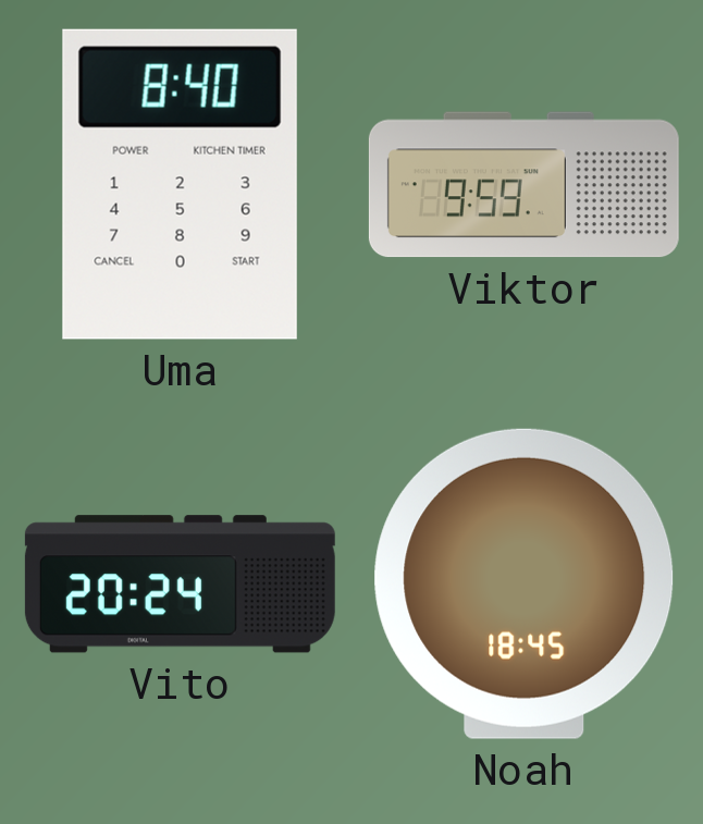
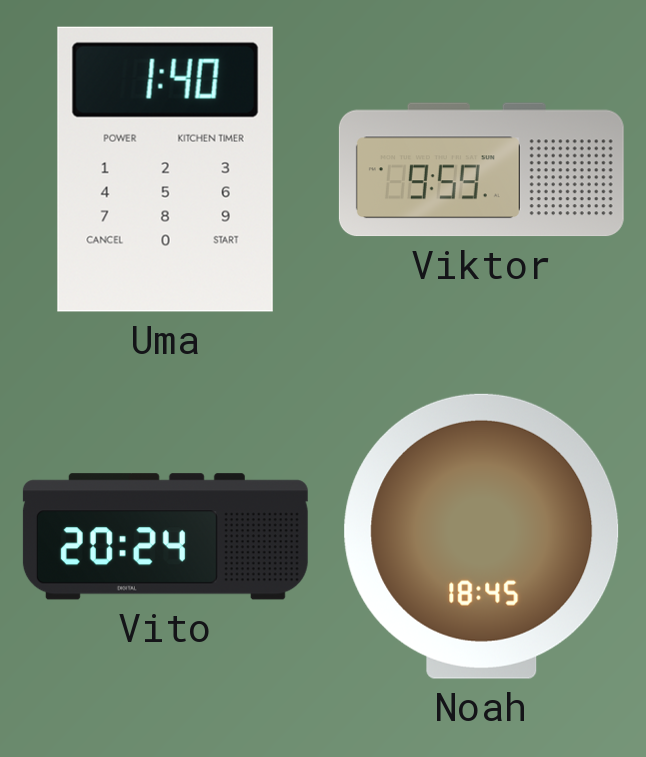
Uma: 8:40 -> 1:40
